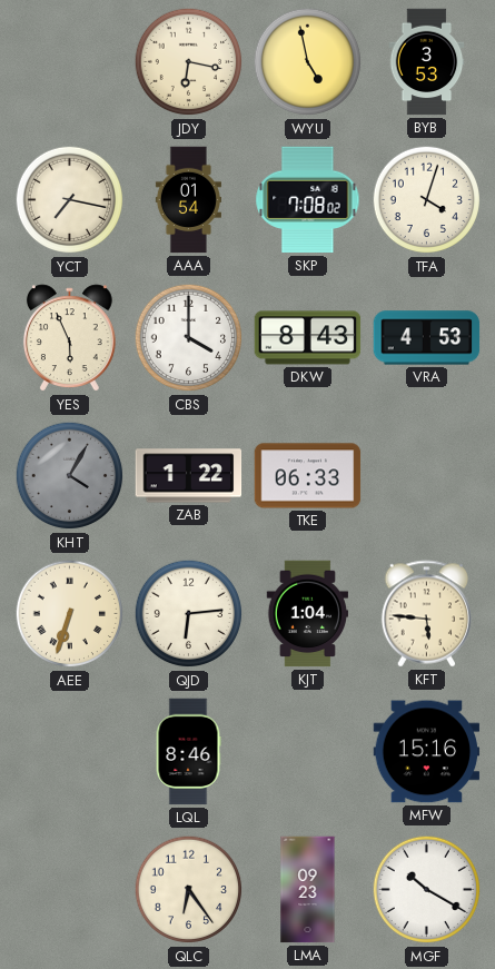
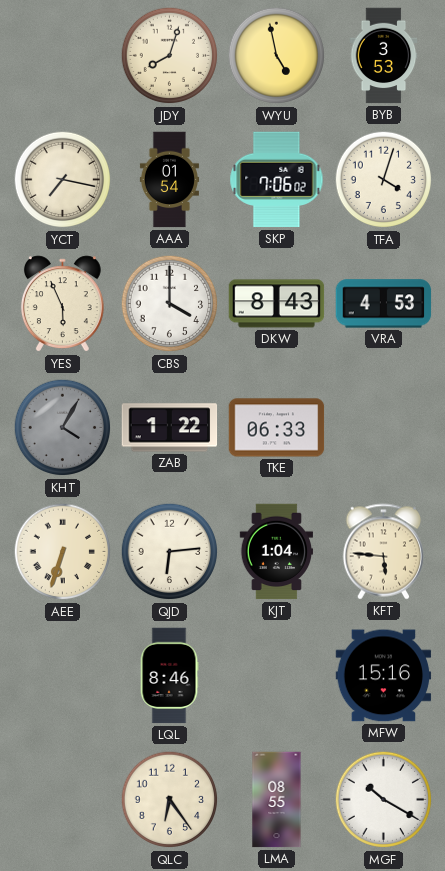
JDY: 6:17 -> 8:03
SKP: 7:08 -> 7:06
LMA: 09:23 -> 08:55
